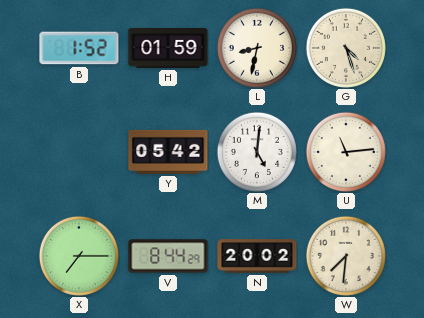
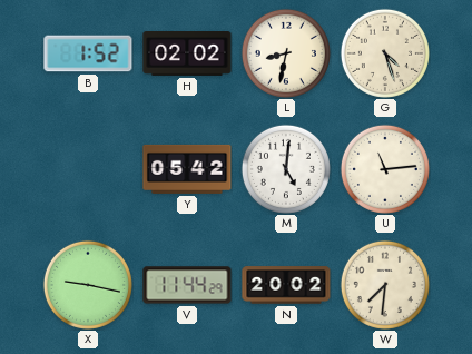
H: 01:59 -> 02:02
X: 7:15 -> 9:17
V: 8:44 -> 11:44
